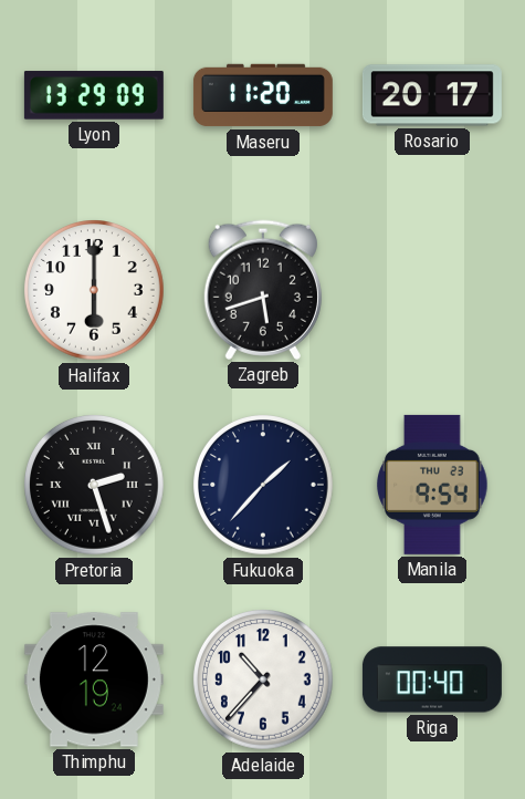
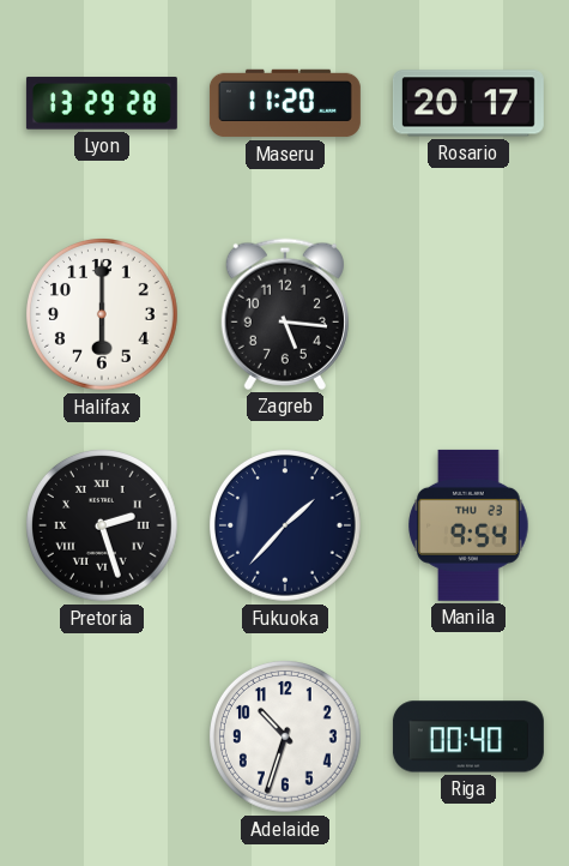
Lyon: 13:29:09 -> 13:29:28
Zagreb: 5:42 -> 5:16
Thimphu: 12:19 -> none
Adelaide: 10:37 -> 10:33
